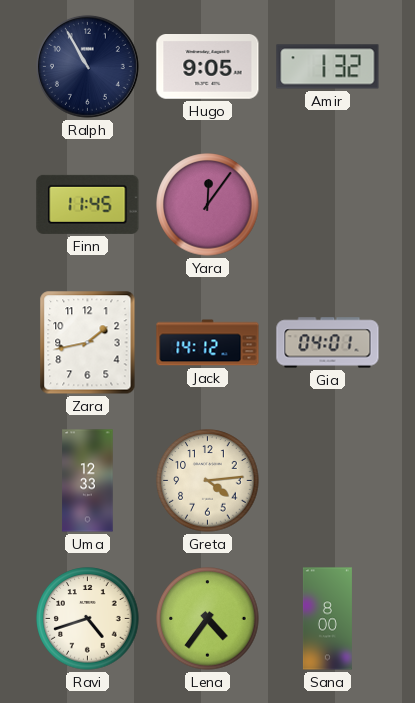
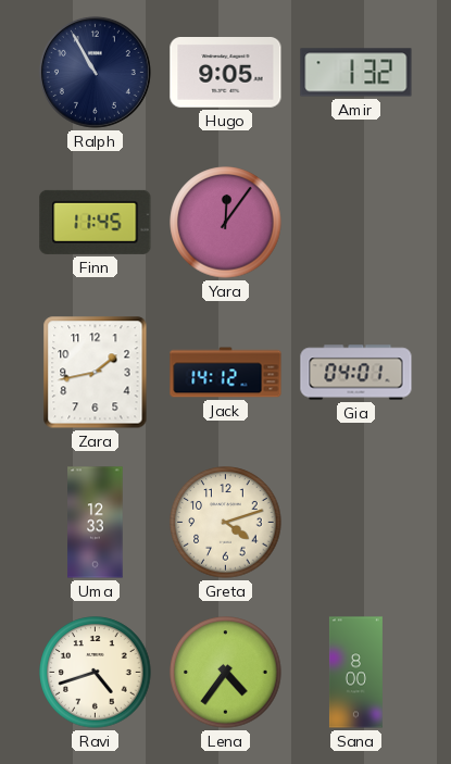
Greta: 4:14 -> 4:12
